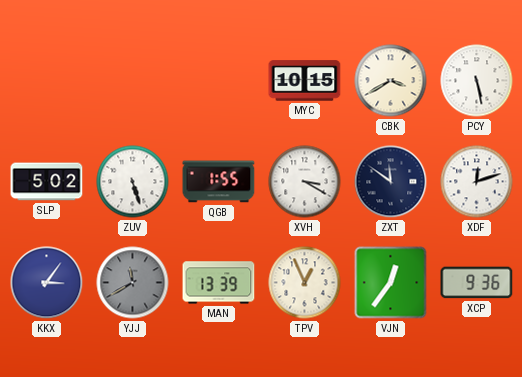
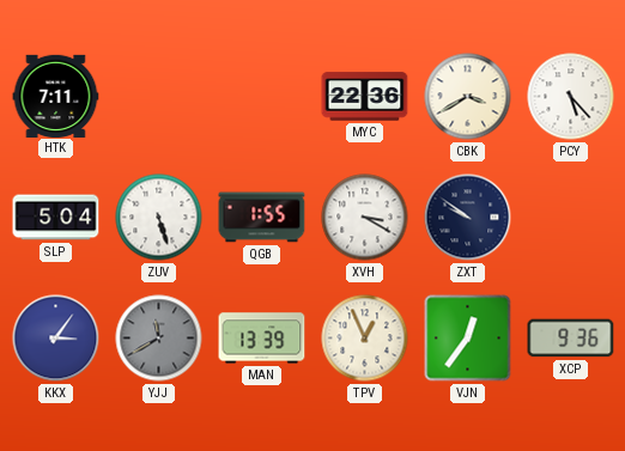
HTK: none -> 7:11
MYC: 10:15 -> 22:36
PCY: 5:28 -> 5:23
SLP: 5:02 -> 5:04
ZXT: 11:51 -> 9:51
XDF: 12:12 -> none
